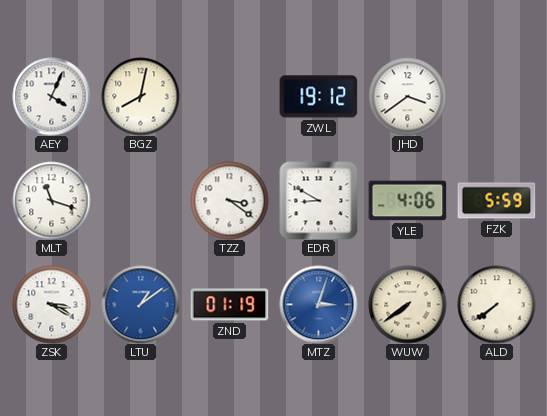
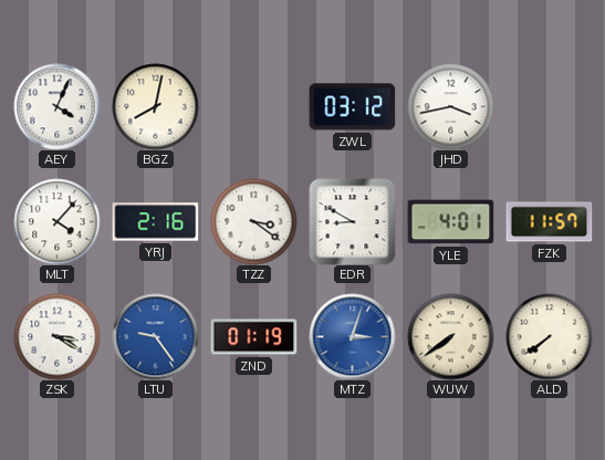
ZWL: 19:12 -> 03:12
JHD: 3:39 -> 3:43
MLT: 11:18 -> 4:07
YRJ: none -> 2:16
YLE: 4:06 -> 4:01
FZK: 5:59 -> 11:57
LTU: 1:09 -> 9:24
